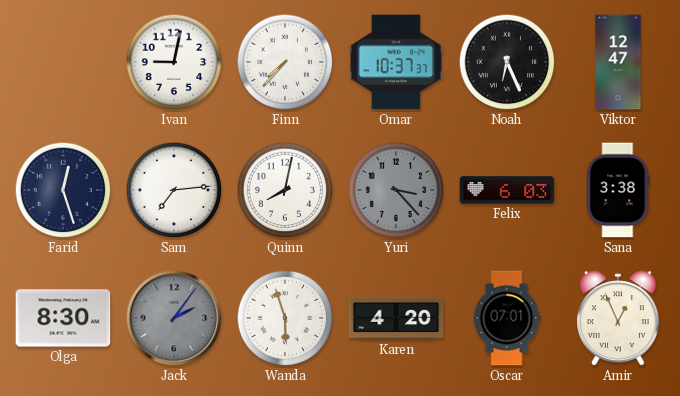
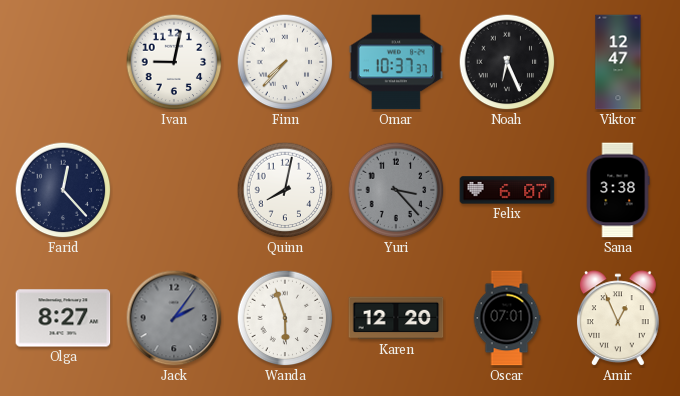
Farid: 12:27 -> 12:23
Sam: 7:14 -> none
Felix: 6:03 -> 6:07
Olga: 8:30 -> 8:27
Karen: 4:20 -> 12:20
